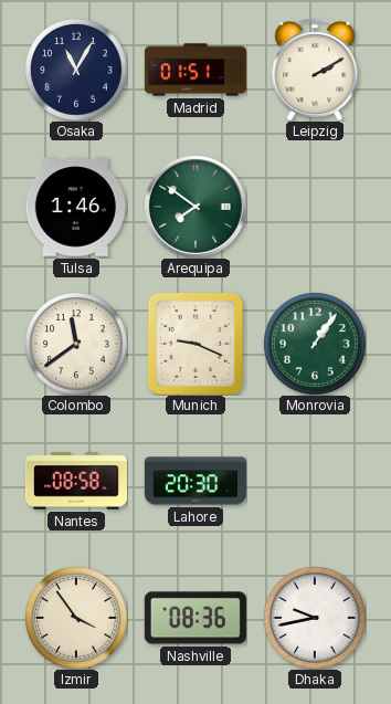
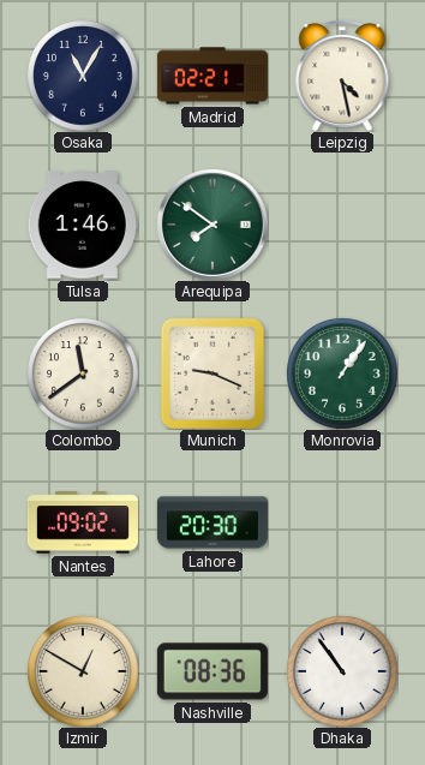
Madrid: 01:51 -> 02:21
Leipzig: 2:10 -> 4:28
Nantes: 08:58 -> 09:02
Izmir: 3:54 -> 12:50
Dhaka: 9:43 -> 10:54
